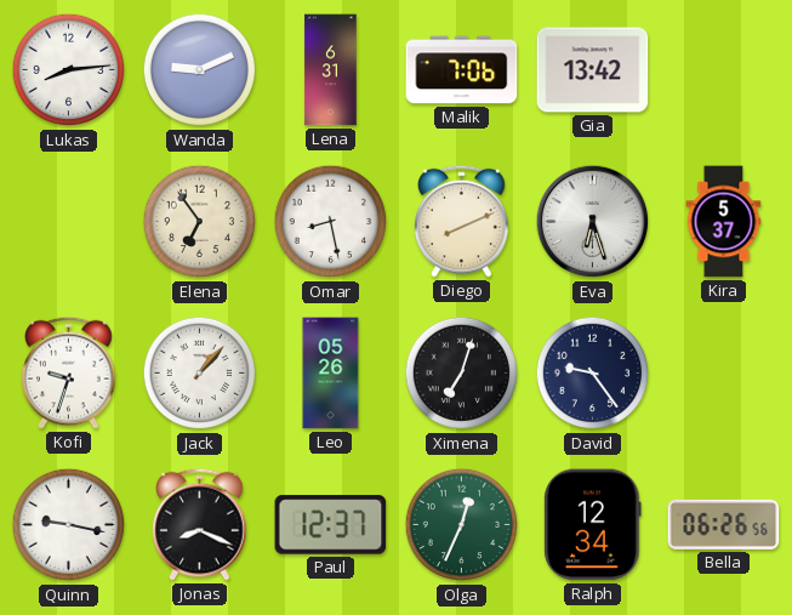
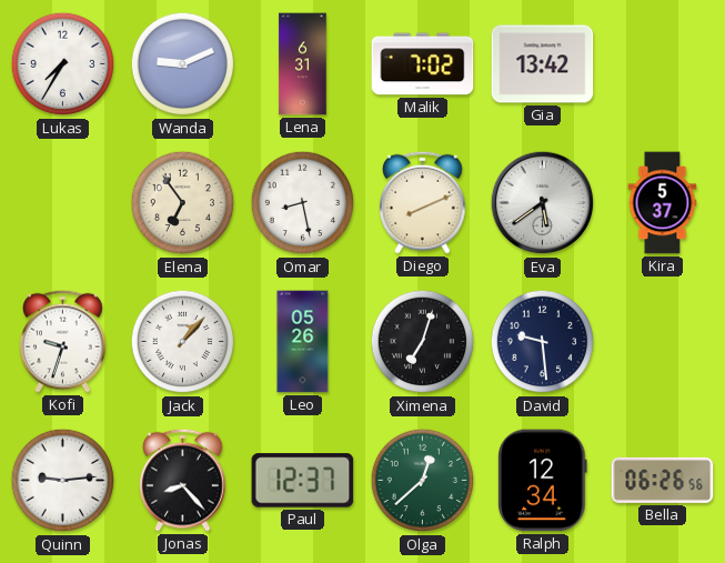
Lukas: 8:14 -> 7:35
Malik: 7:06 -> 7:02
Eva: 6:27 -> 5:39
David: 9:24 -> 9:29
Quinn: 9:17 -> 9:14
Jonas: 8:19 -> 8:23
Olga: 12:34 -> 12:38
